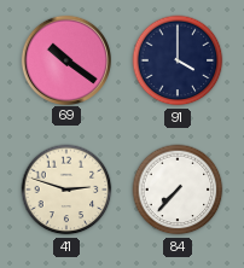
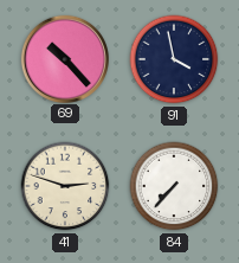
69: 10:21 -> 10:23
91: 4:00 -> 3:58
